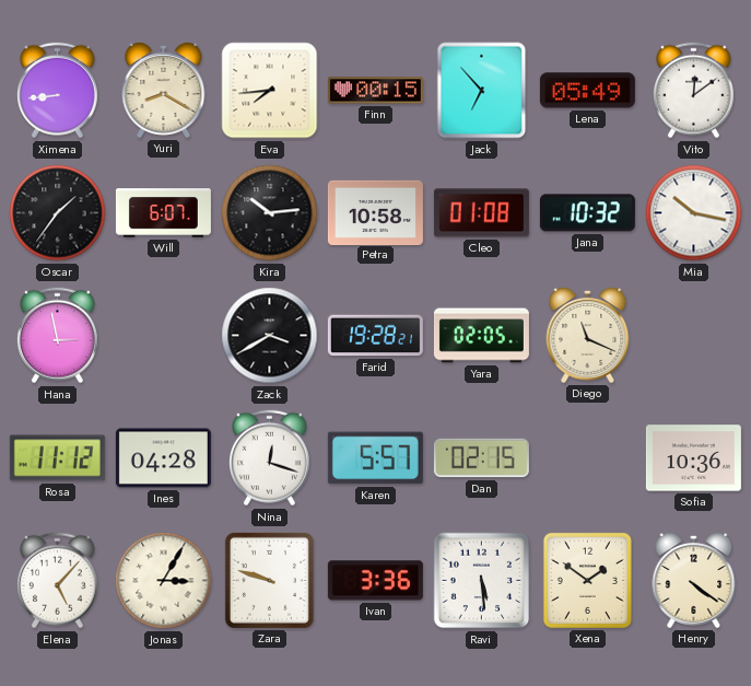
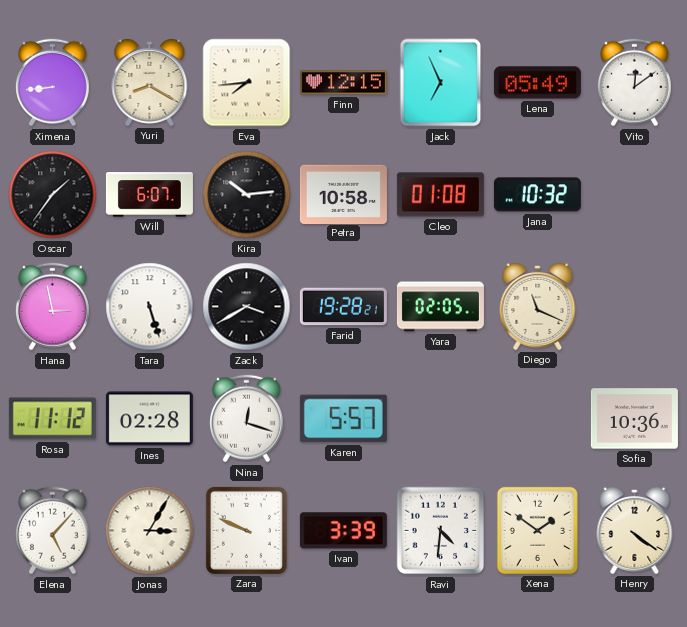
Finn: 00:15 -> 12:15
Jack: 6:53 -> 6:56
Mia: 10:17 -> none
Tara: none -> 5:27
Ines: 04:28 -> 02:28
Dan: 02:15 -> none
Zara: 9:48 -> 9:49
Ivan: 3:36 -> 3:39
Ravi: 5:29 -> 4:31
